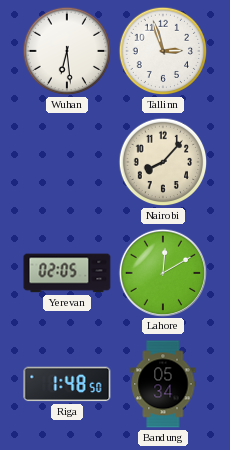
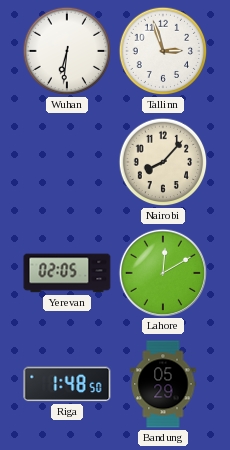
Wuhan: 6:29 -> 6:31
Bandung: 05:34 -> 05:29
